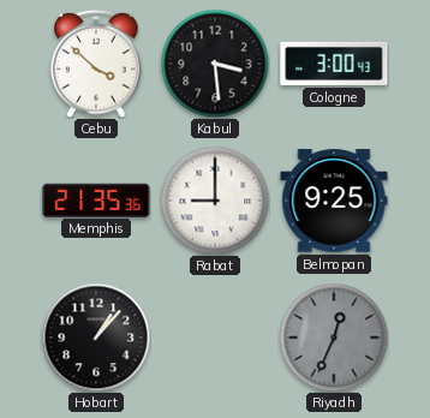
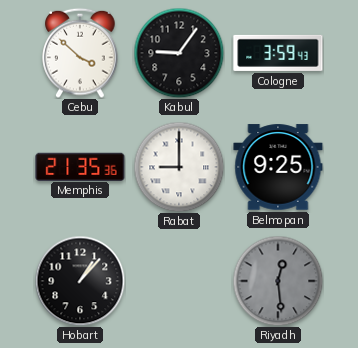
Kabul: 3:29 -> 9:06
Cologne: 3:00 -> 3:59
Riyadh: 12:34 -> 12:29
